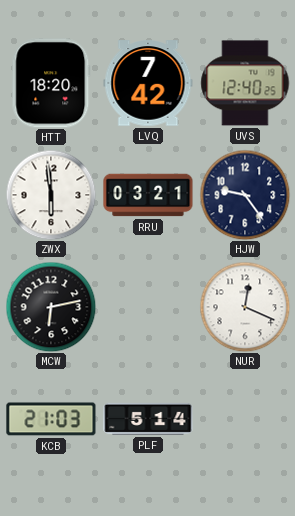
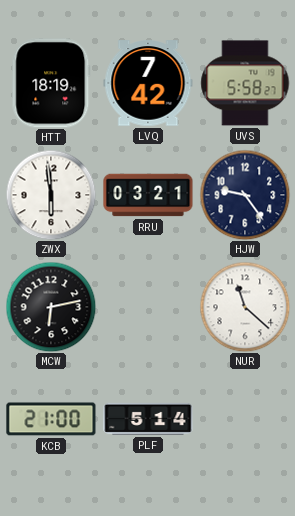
HTT: 18:20 -> 18:19
UVS: 12:40 -> 5:58
NUR: 12:19 -> 11:22
KCB: 21:03 -> 21:00
